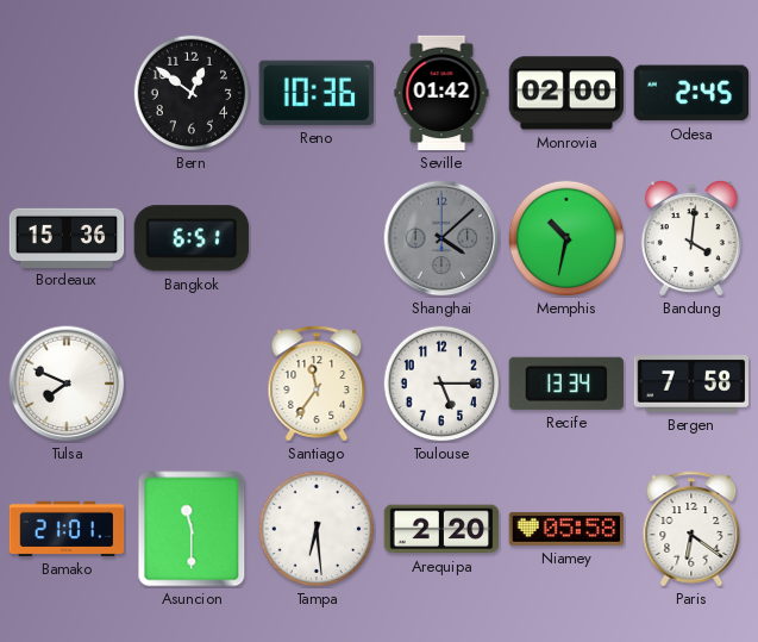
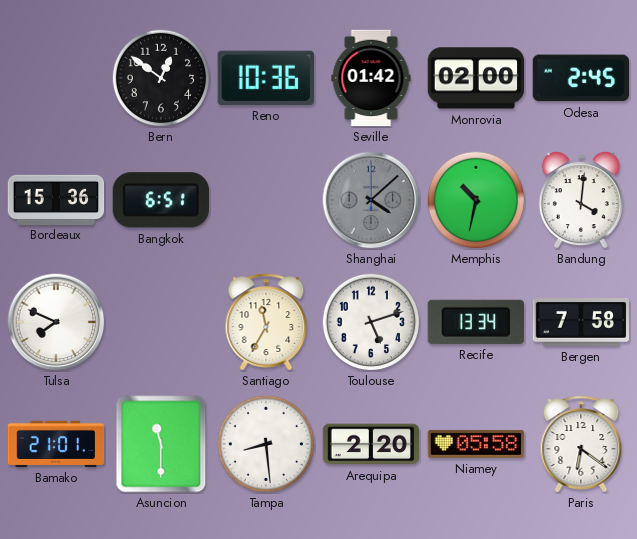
Santiago: 11:36 -> 11:35
Toulouse: 5:15 -> 5:12
Tampa: 6:29 -> 8:29
